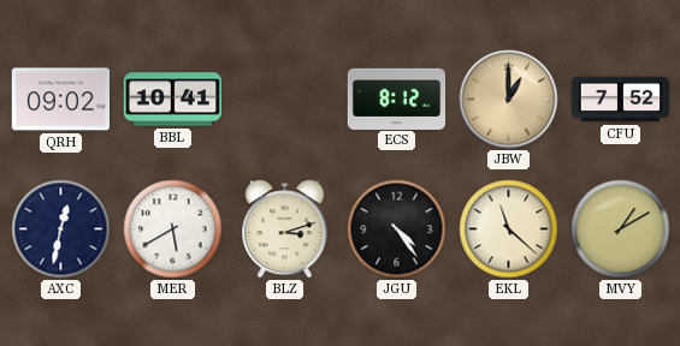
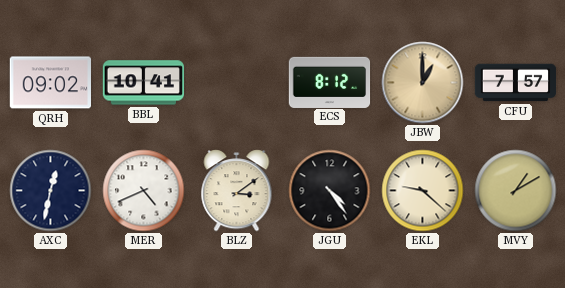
CFU: 7:52 -> 7:57
MER: 5:40 -> 4:41
BLZ: 3:12 -> 3:09
EKL: 11:22 -> 9:22
